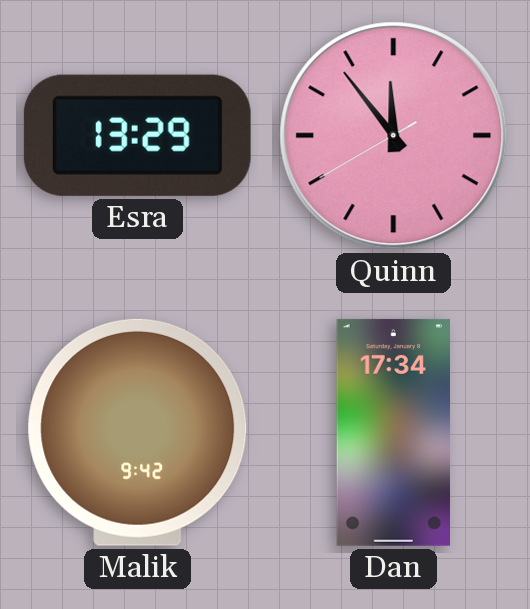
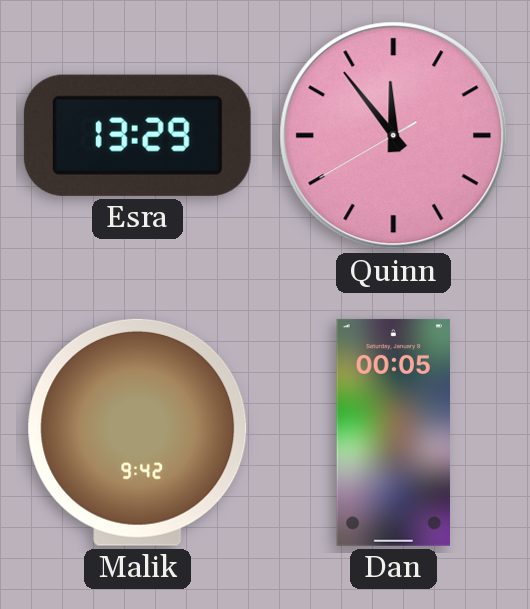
Dan: 17:34 -> 00:05
